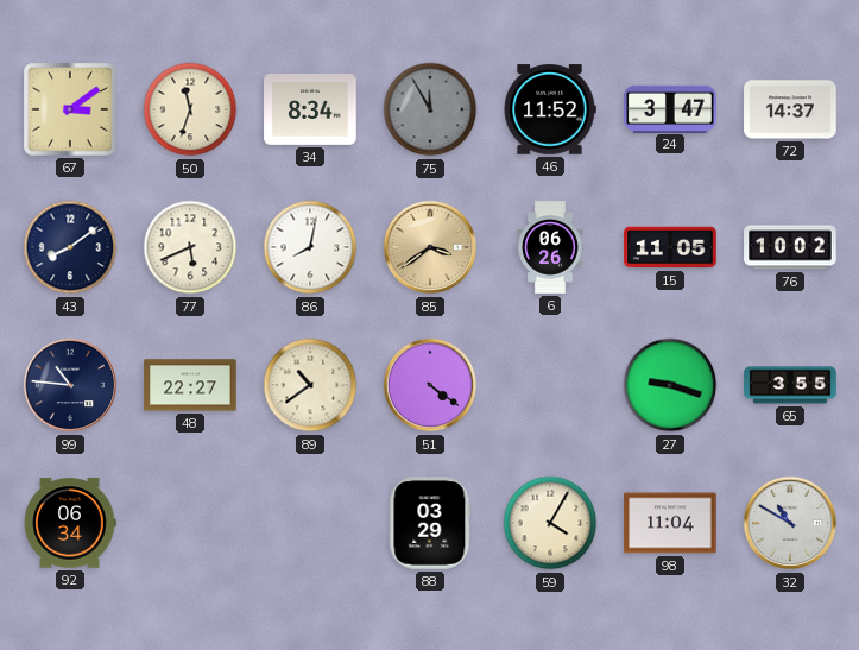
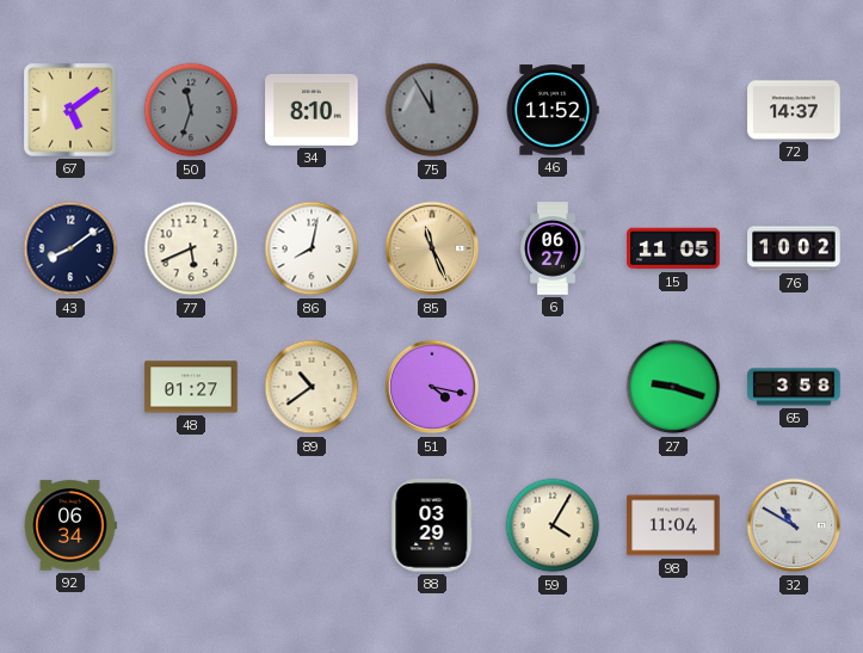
67: 3:09 -> 5:09
50 dial: cream -> grey
34: 8:34 -> 8:10
24: 3:47 -> none
85: 3:39 -> 11:26
6: 06:26 -> 06:27
99: 10:46 -> none
48: 22:27 -> 01:27
51: 4:21 -> 4:17
65: 3:55 -> 3:58
